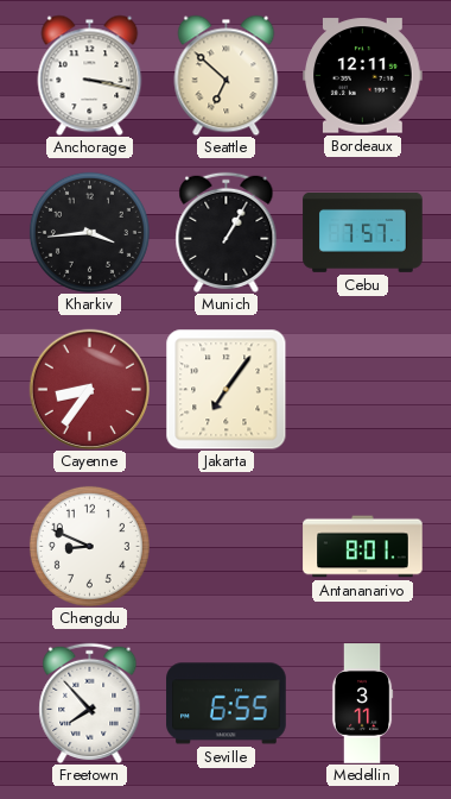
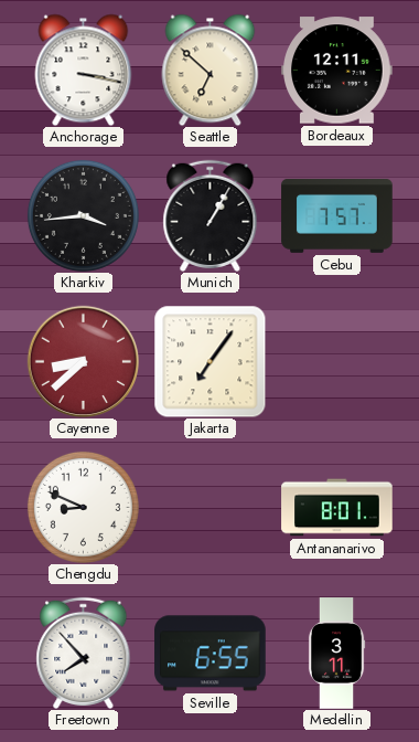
Cayenne: 8:36 -> 8:38
